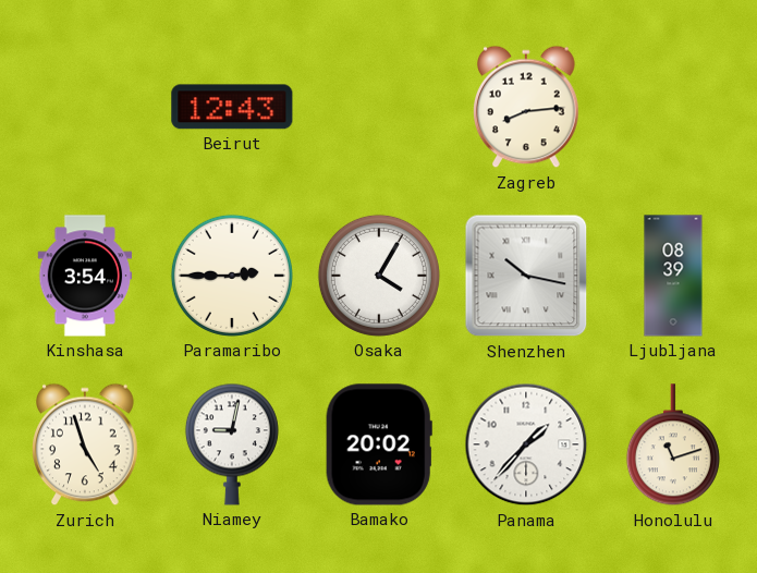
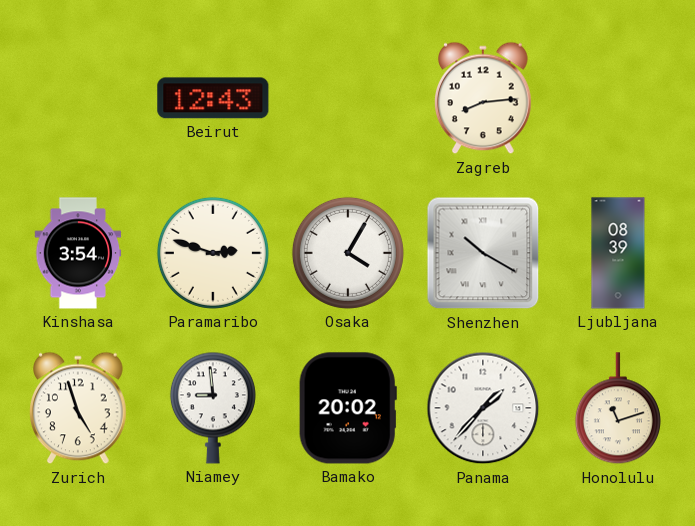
Paramaribo: 2:45 -> 2:48
Shenzhen: 10:17 -> 10:20
Niamey: 9:02 -> 8:59
